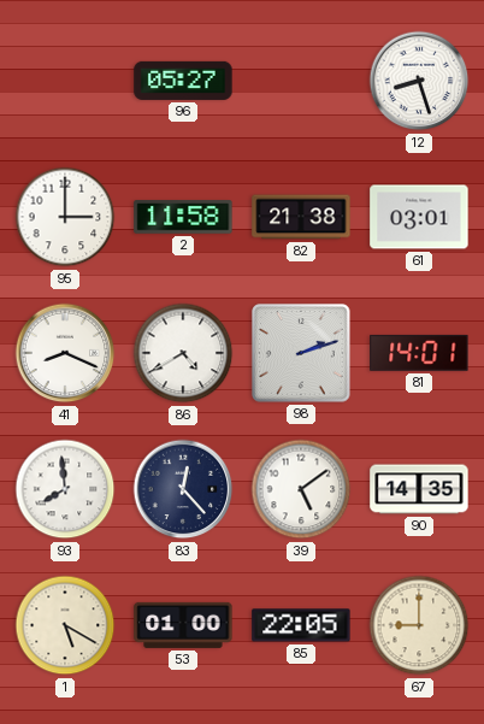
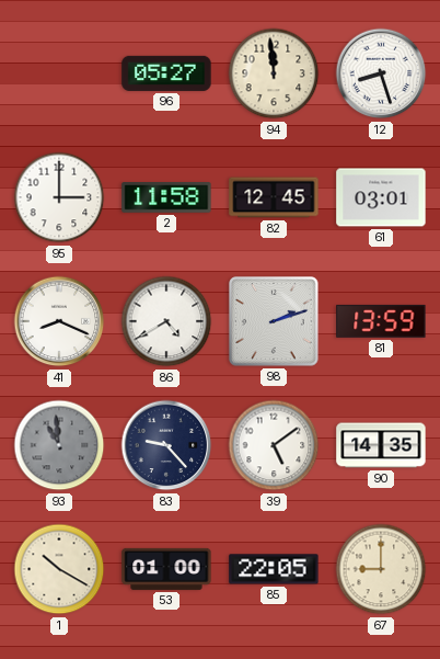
94: none -> 11:59
82: 21:38 -> 12:45
81: 14:01 -> 13:59
93: 7:59 -> 10:59
93 dial: white -> grey
83: 12:23 -> 9:23
1: 5:20 -> 10:20
